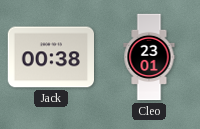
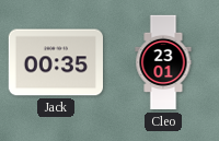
Jack: 00:38 -> 00:35
